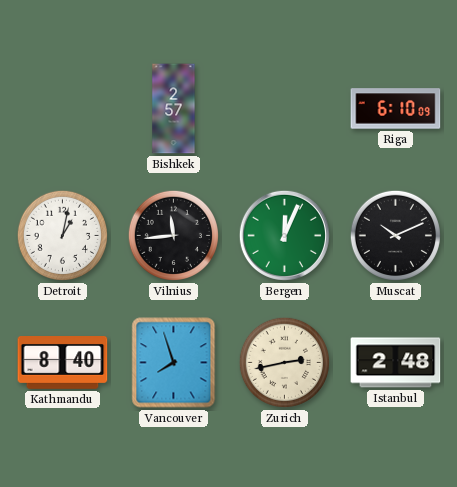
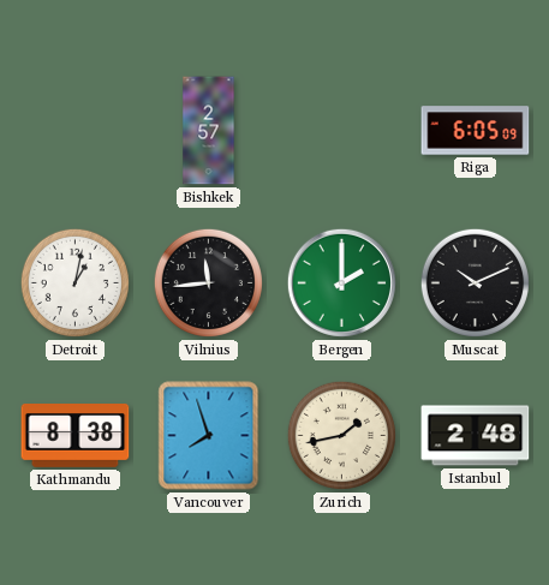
Riga: 6:10 -> 6:05
Bergen: 12:04 -> 2:00
Kathmandu: 8:40 -> 8:38
Zurich: 2:43 -> 1:43
